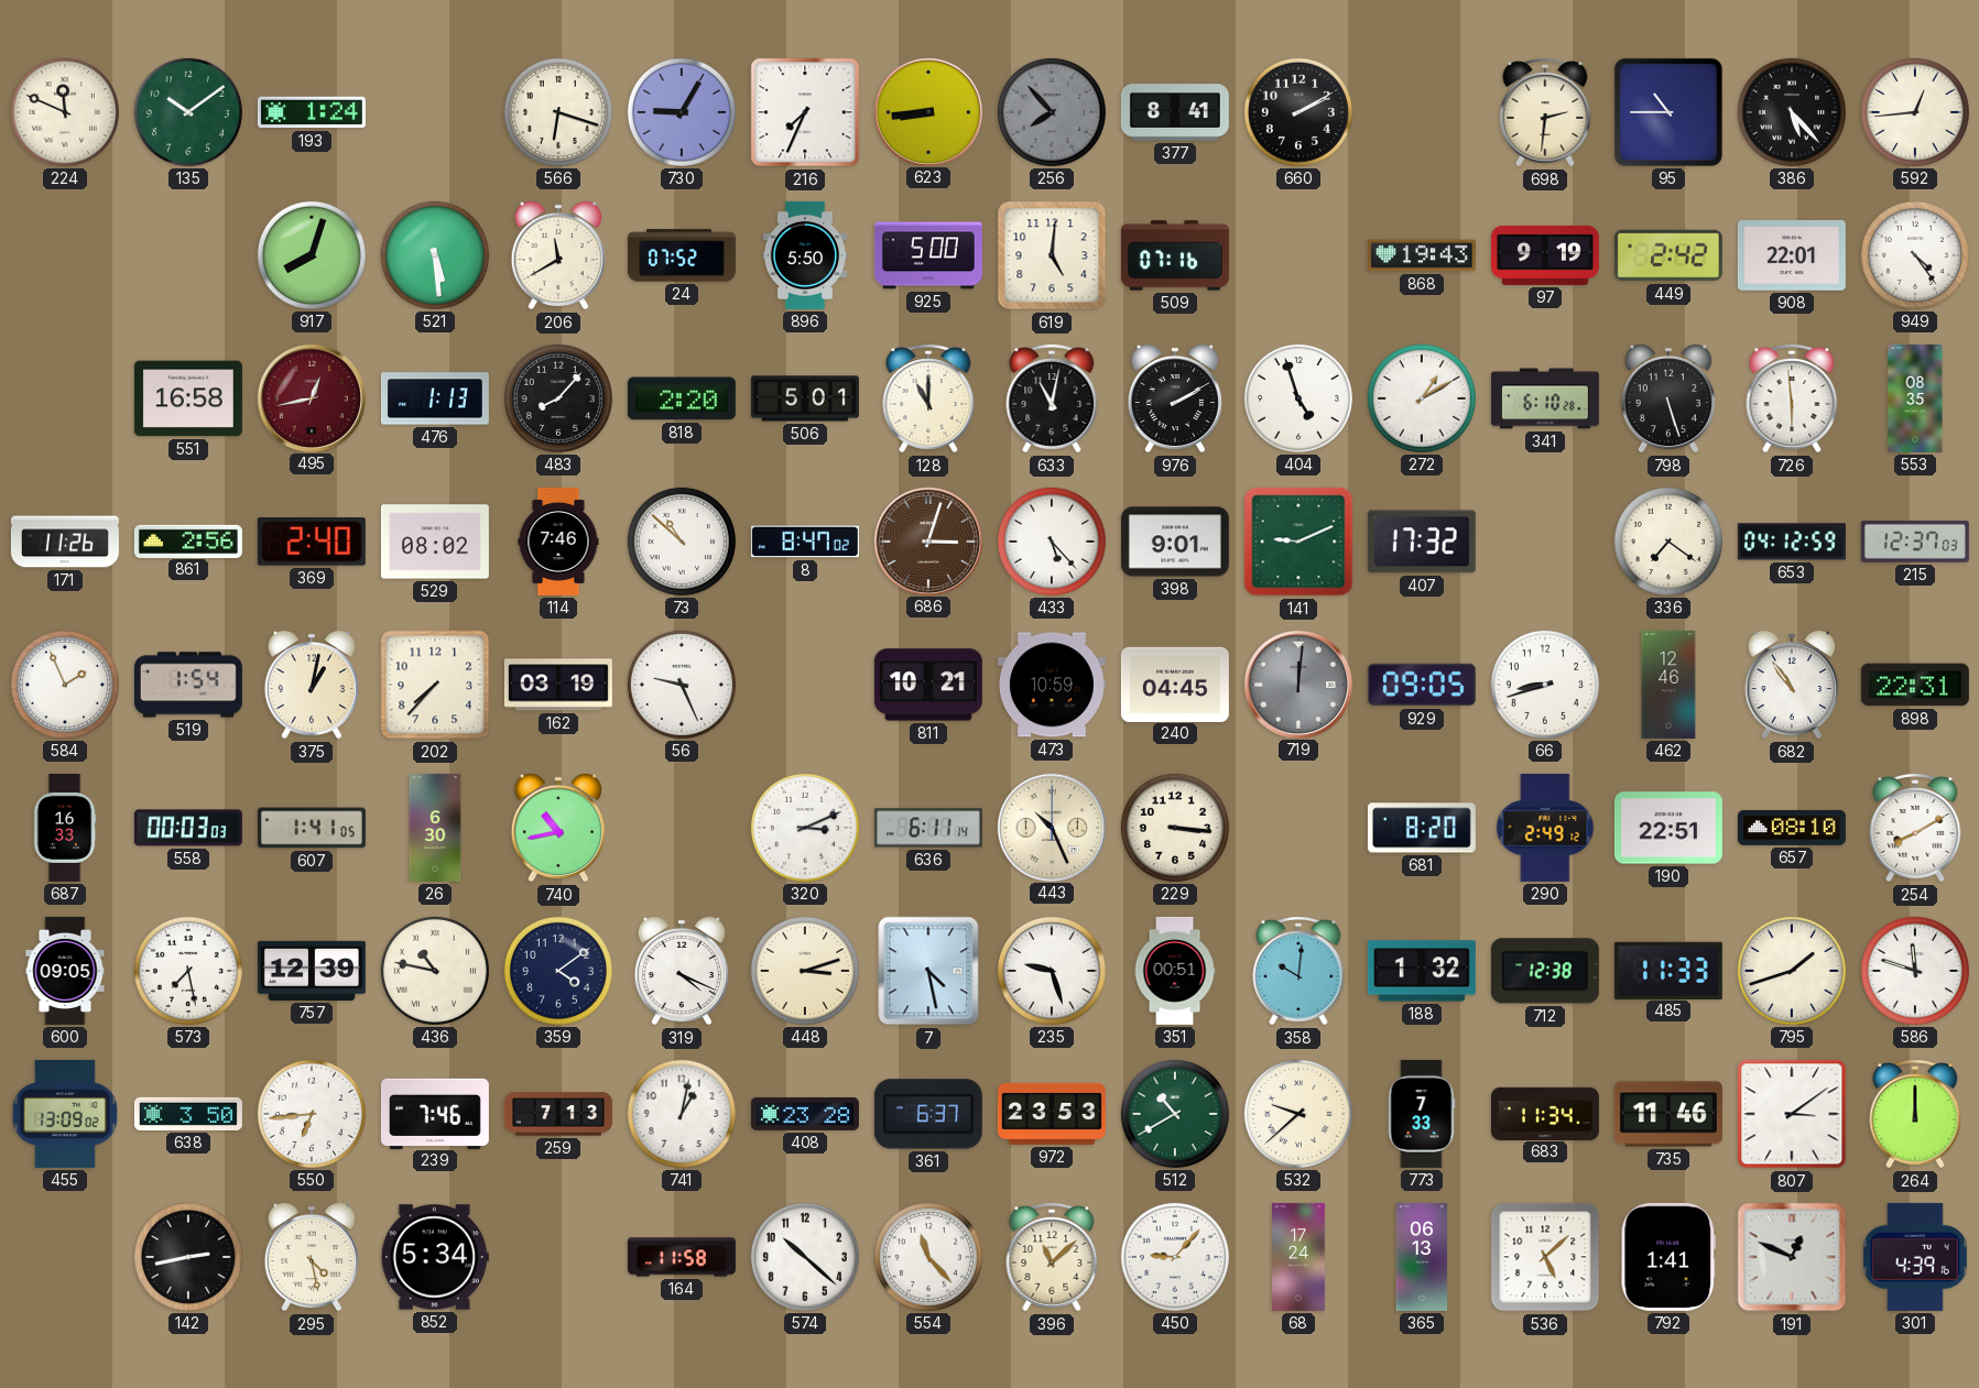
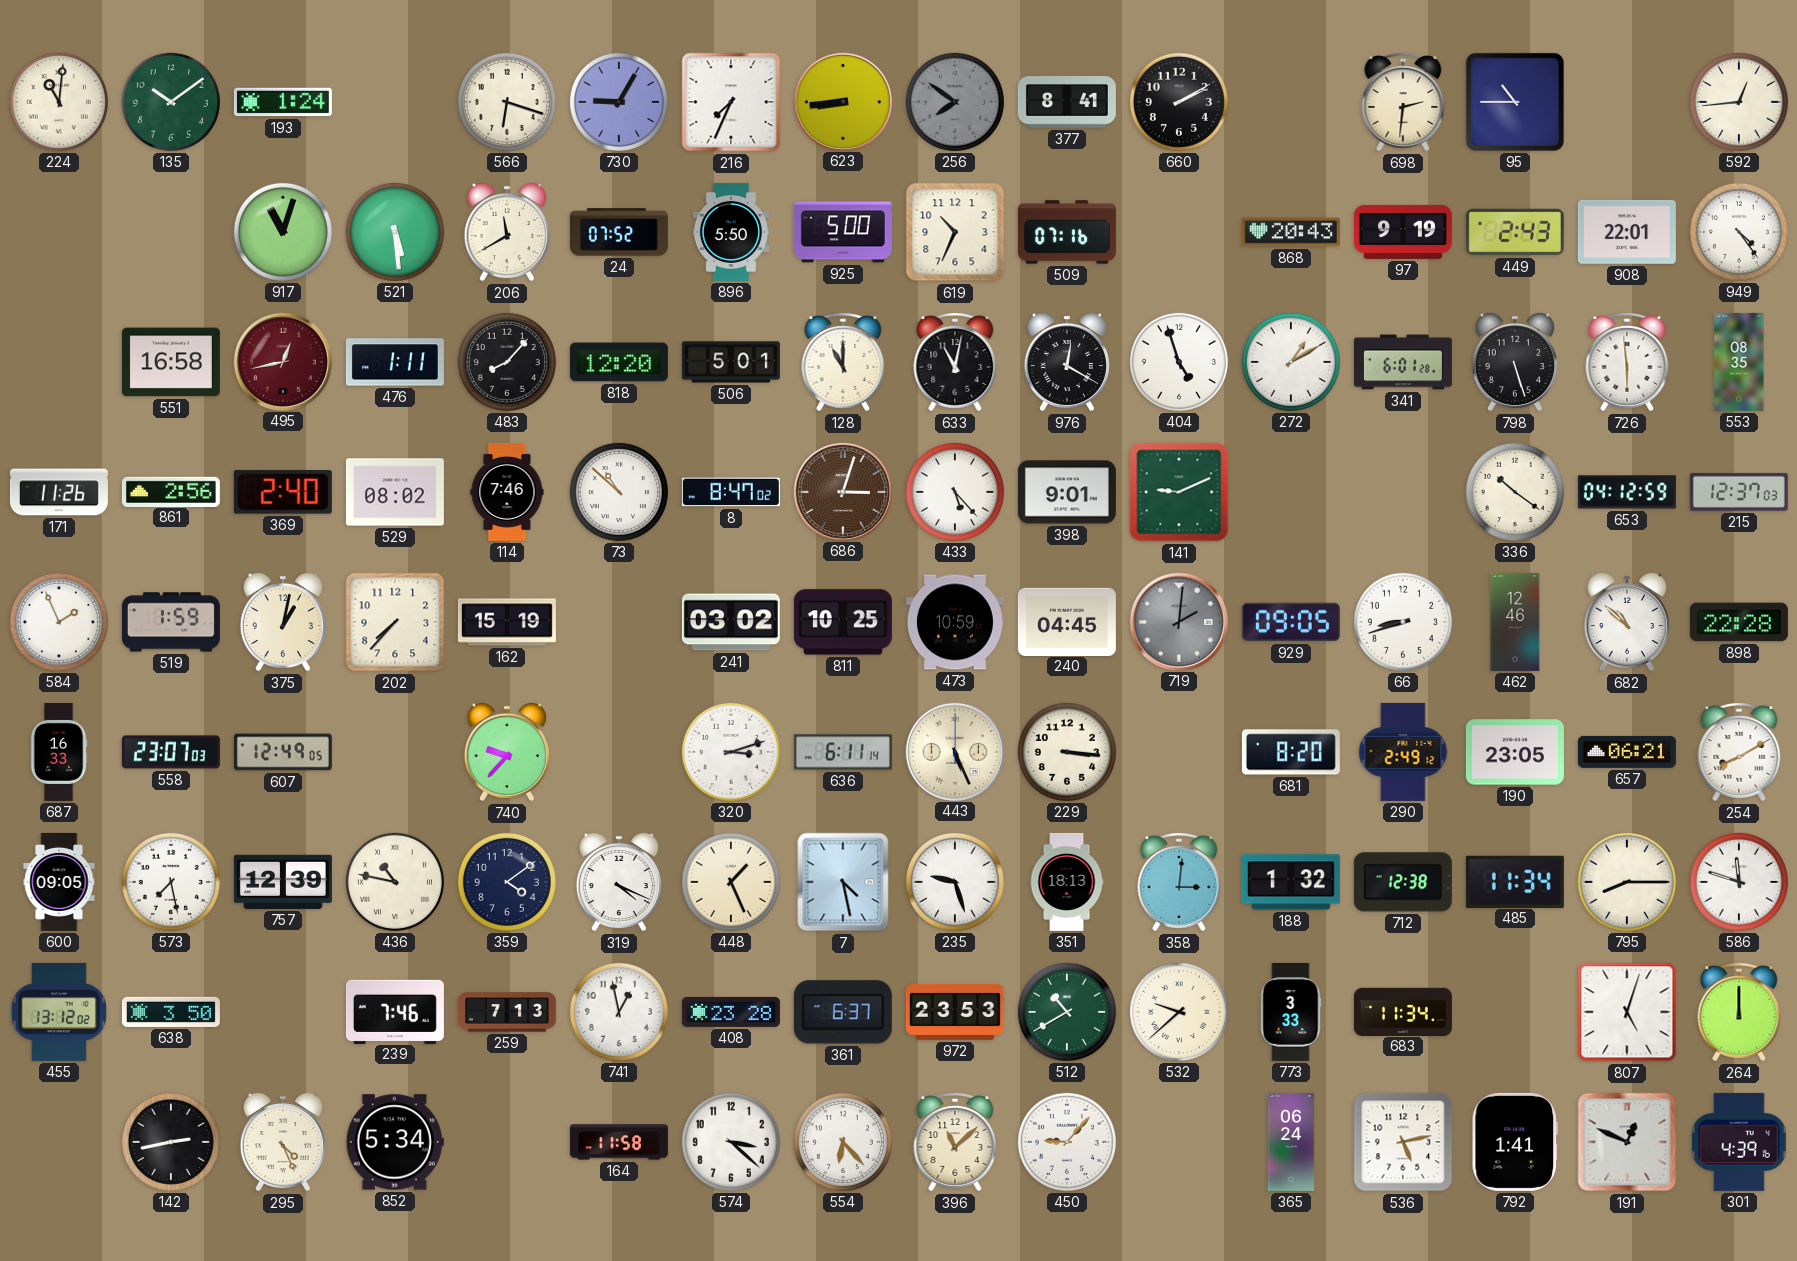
224: 11:49 -> 11:01
256: 7:53 -> 7:51
386: 5:23 -> none
917: 8:03 -> 11:03
619: 5:01 -> 10:34
868: 19:43 -> 20:43
449: 2:42 -> 2:43
476: 1:13 -> 1:11
818: 2:20 -> 12:20
976: 2:10 -> 12:20
341: 6:10 -> 6:01
407: 17:32 -> none
336: 7:21 -> 10:21
519: 1:54 -> 1:59
162: 03:19 -> 15:19
56: 9:26 -> none
241: none -> 03:02
811: 10:21 -> 10:25
719: 12:01 -> 2:01
682: 10:54 -> 10:52
898: 22:31 -> 22:28
558: 00:03 -> 23:07
607: 1:41 -> 12:49
26: 6:30 -> none
740: 10:43 -> 9:37
320: 3:11 -> 3:12
443: 10:26 -> 5:26
190: 22:51 -> 23:05
657: 08:10 -> 06:21
448: 3:12 -> 1:26
351: 00:51 -> 18:13
358: 10:01 -> 3:01
485: 11:33 -> 11:34
795: 1:42 -> 8:15
455: 13:09 -> 13:12
550: 6:44 -> none
741: 1:02 -> 12:58
773: 7:33 -> 3:33
735: 11:46 -> none
807: 3:09 -> 5:03
295: 4:28 -> 4:26
574: 10:22 -> 3:22
554: 11:23 -> 6:23
68: 17:24 -> none
365: 06:13 -> 06:24
536: 5:08 -> 5:13
